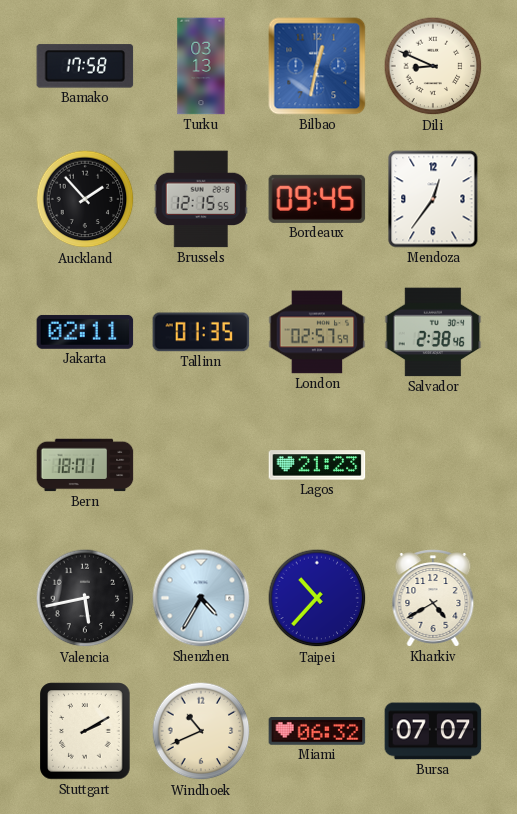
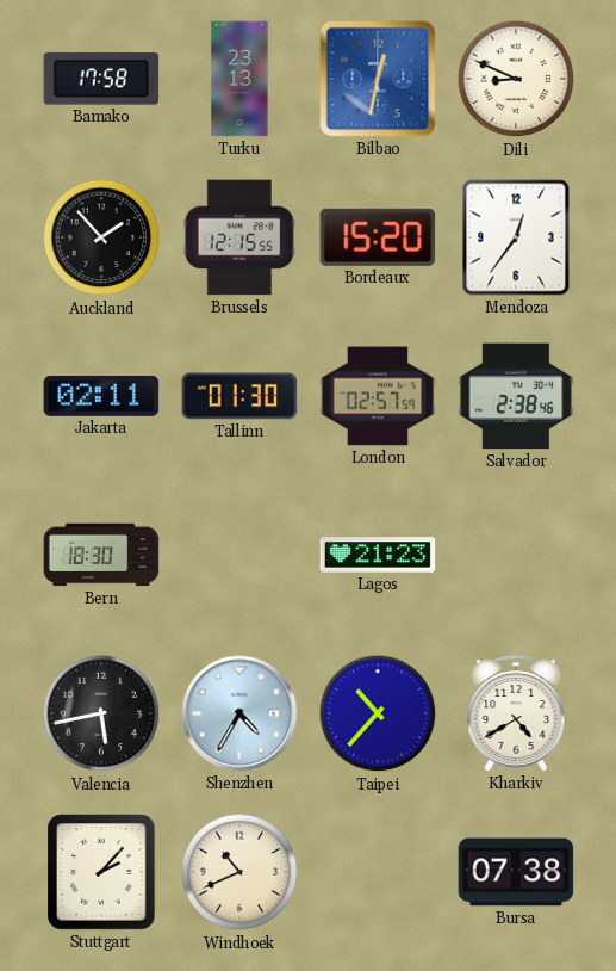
Turku: 03:13 -> 23:13
Bordeaux: 09:45 -> 15:20
Tallinn: 01:35 -> 01:30
Bern: 18:01 -> 18:30
Stuttgart: 2:10 -> 2:07
Miami: 06:32 -> none
Bursa: 07:07 -> 07:38
